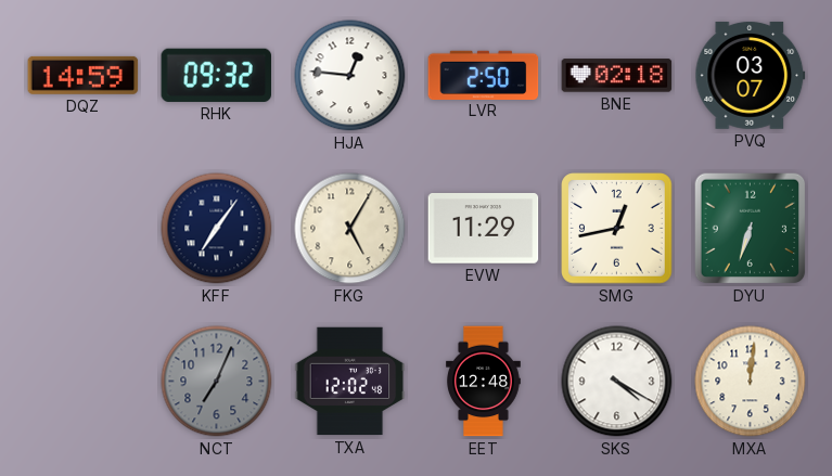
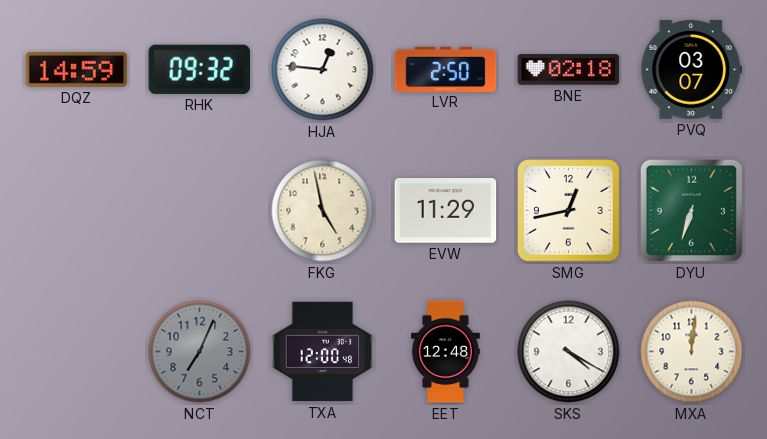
KFF: 7:06 -> none
FKG: 5:05 -> 4:58
TXA: 12:02 -> 12:00
